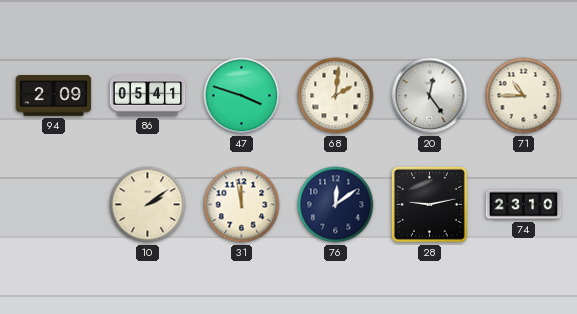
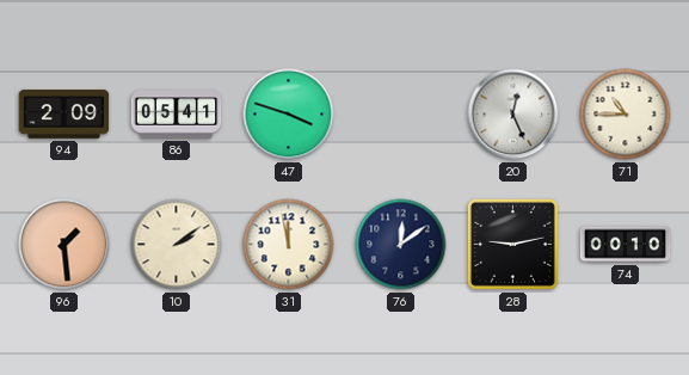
68: 2:01 -> none
20: 12:24 -> 12:26
96: none -> 1:29
74: 23:10 -> 00:10
